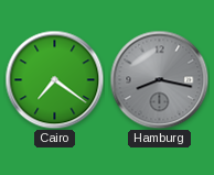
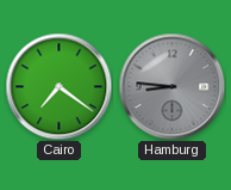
Hamburg: 8:17 -> 8:46
